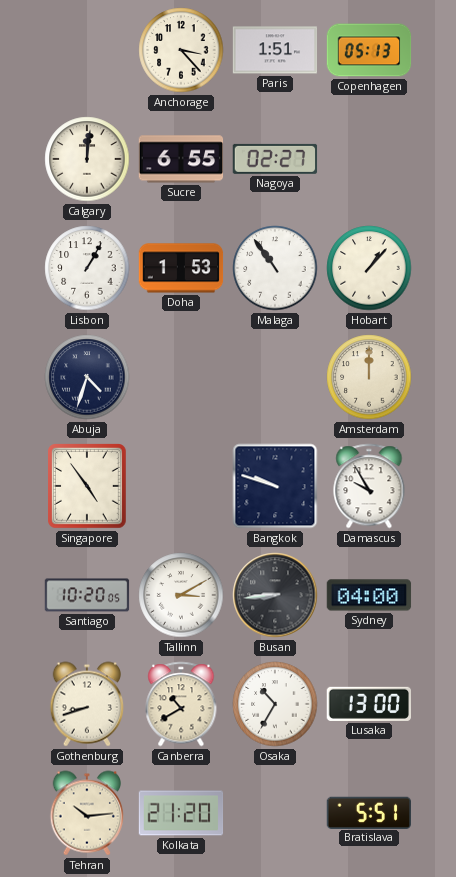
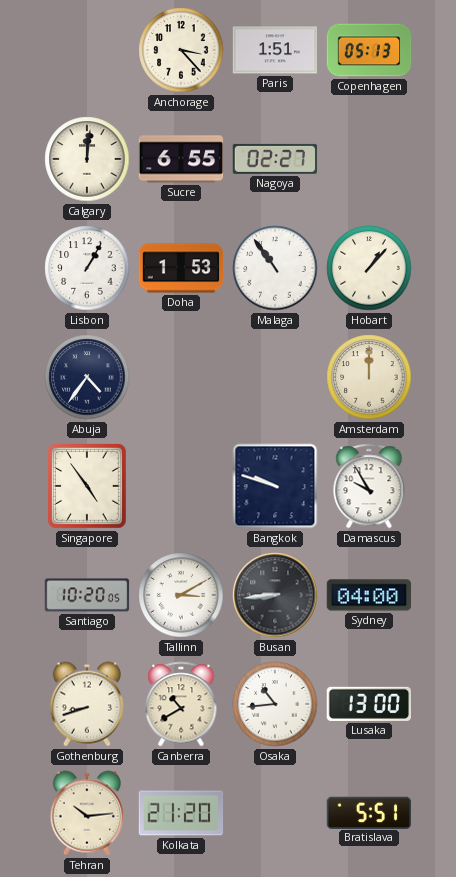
Abuja: 4:33 -> 4:36
Osaka: 10:35 -> 10:44
